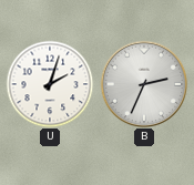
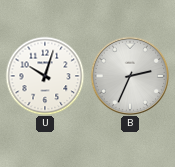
U: 2:03 -> 10:03
